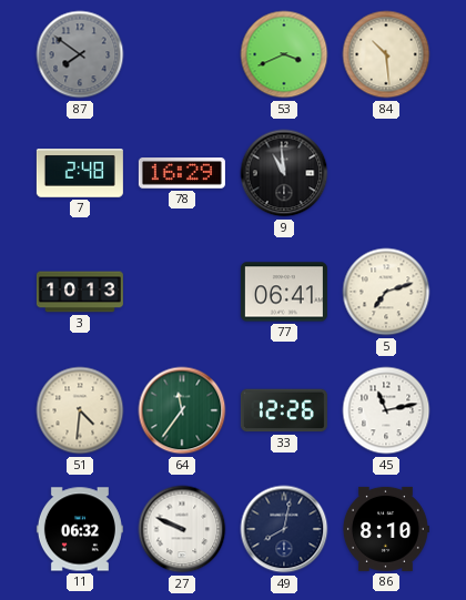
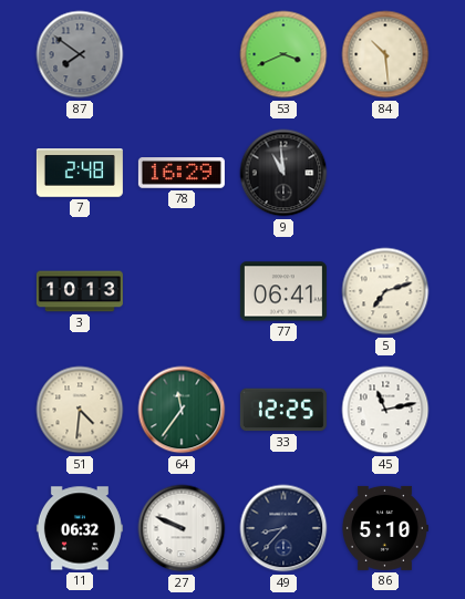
33: 12:26 -> 12:25
49: 8:02 -> 8:37
86: 8:10 -> 5:10
